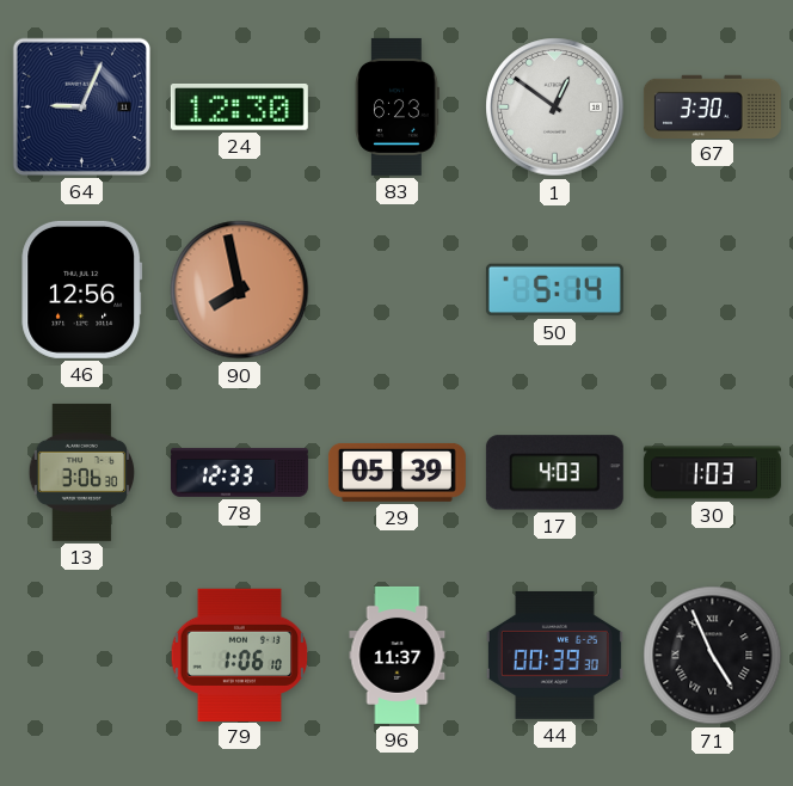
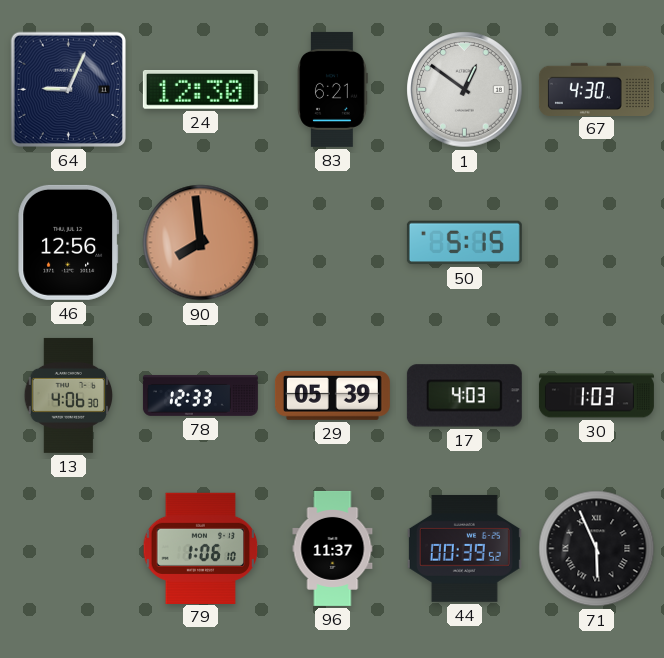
83: 6:23 -> 6:21
67: 3:30 -> 4:30
90: 7:58 -> 7:59
50: 5:14 -> 5:15
13: 3:06 -> 4:06
44: 00:39:30 -> 00:39:52
71: 4:56 -> 5:56
